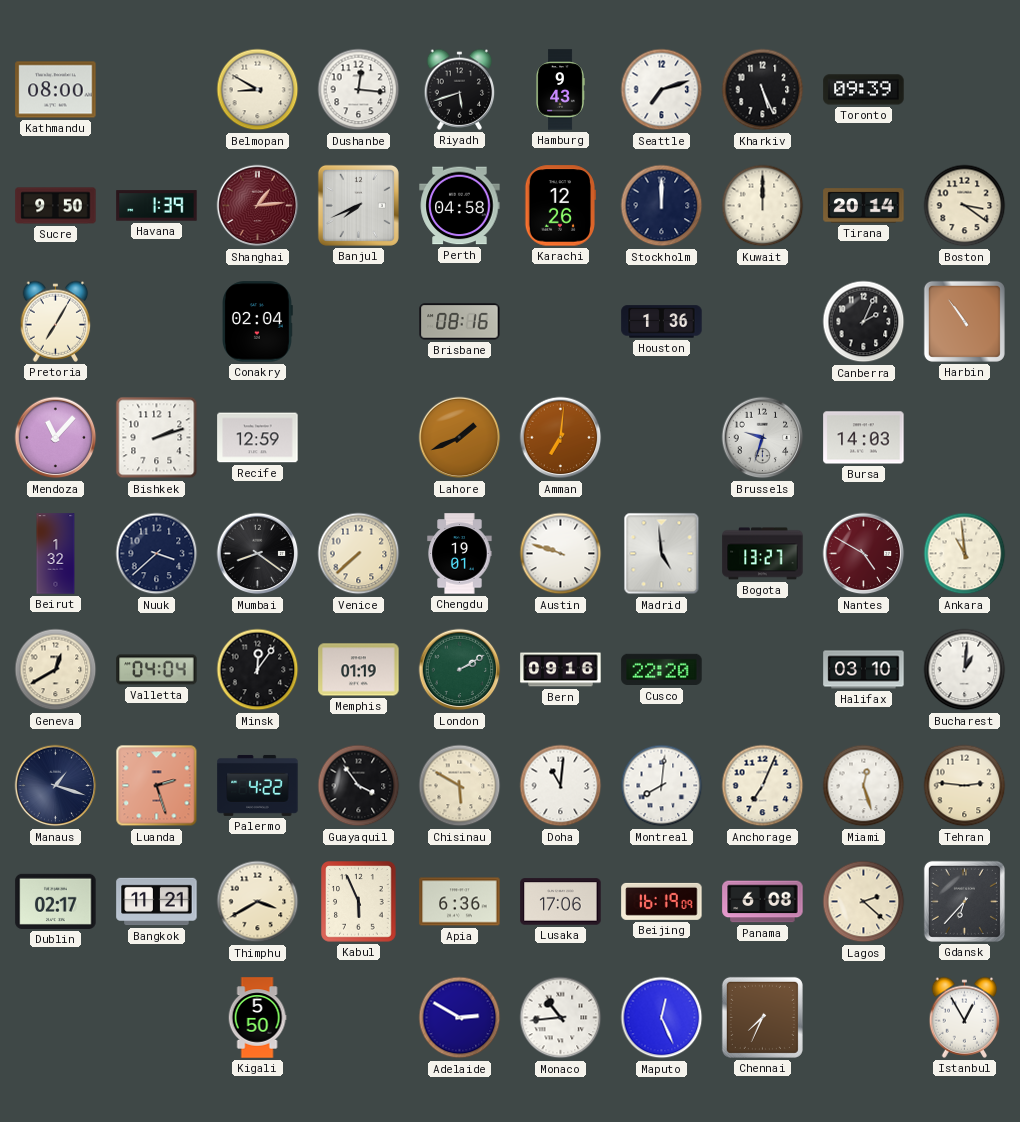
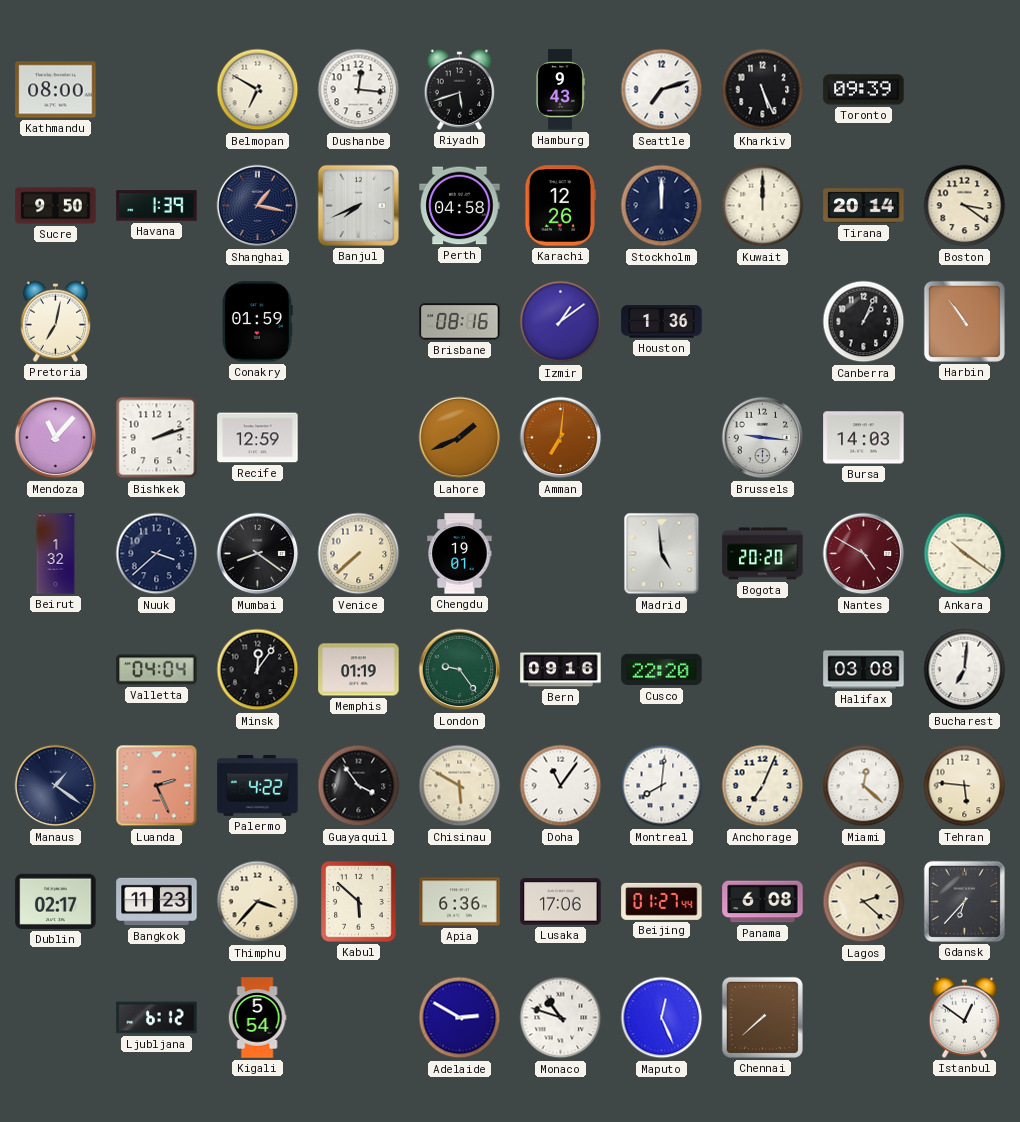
Belmopan: 8:50 -> 6:50
Shanghai: 1:14 -> 1:17
Shanghai dial: burgundy -> navy
Pretoria: 7:05 -> 7:02
Conakry: 02:04 -> 01:59
Izmir: none -> 1:09
Canberra: 2:04 -> 1:04
Brussels: 9:33 -> 9:16
Austin: 9:48 -> none
Bogota: 13:27 -> 20:20
Ankara: 10:59 -> 10:21
Geneva: 12:40 -> none
London: 2:10 -> 9:24
Halifax: 03:10 -> 03:08
Bucharest: 1:01 -> 7:01
Manaus: 1:18 -> 1:21
Luanda: 2:27 -> 2:26
Doha: 11:01 -> 11:06
Miami: 12:27 -> 12:22
Tehran: 2:46 -> 5:46
Bangkok: 11:21 -> 11:23
Thimphu: 3:40 -> 3:37
Kabul: 5:56 -> 5:52
Beijing: 16:19 -> 01:27
Ljubljana: none -> 6:12
Kigali: 5:50 -> 5:54
Monaco: 10:44 -> 10:48
Chennai: 7:34 -> 7:38
Istanbul: 12:55 -> 12:51
